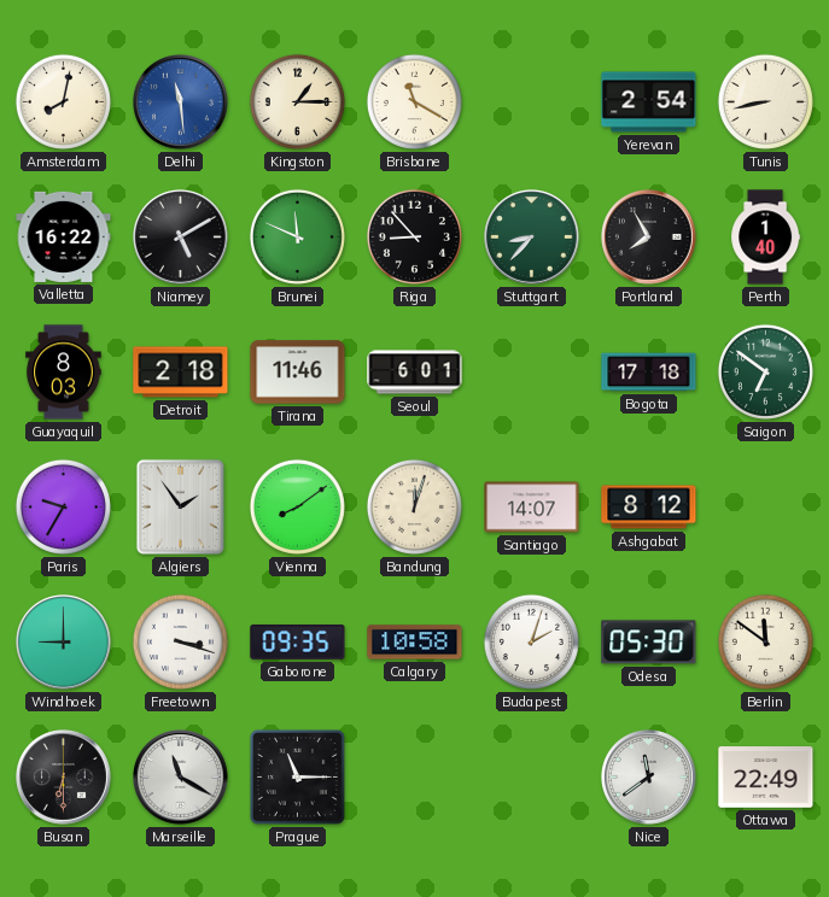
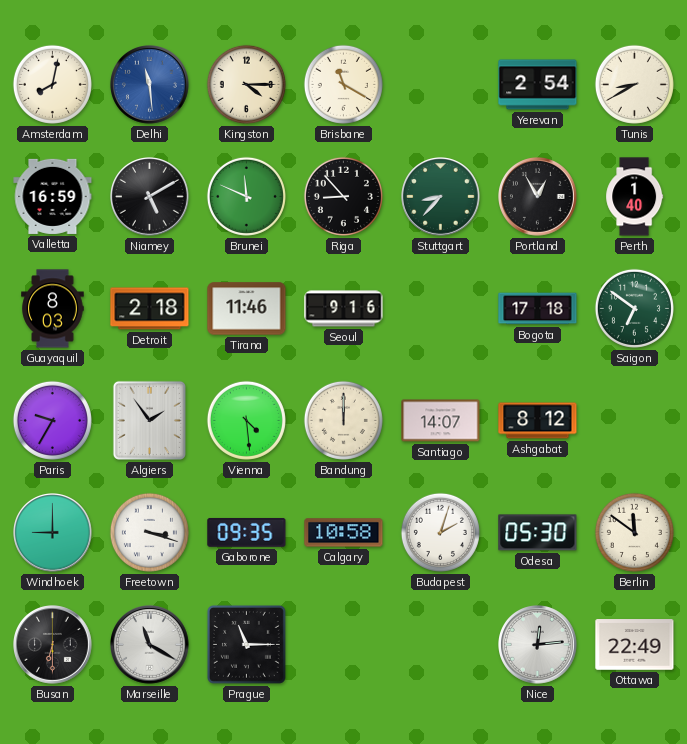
Kingston: 1:15 -> 4:15
Tunis: 8:43 -> 8:40
Valletta: 16:22 -> 16:59
Portland: 7:55 -> 12:55
Seoul: 6:01 -> 9:16
Vienna: 8:09 -> 4:29
Bandung: 12:03 -> 12:00
Nice: 11:39 -> 12:14
